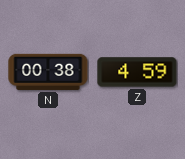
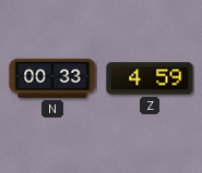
N: 00:38 -> 00:33
